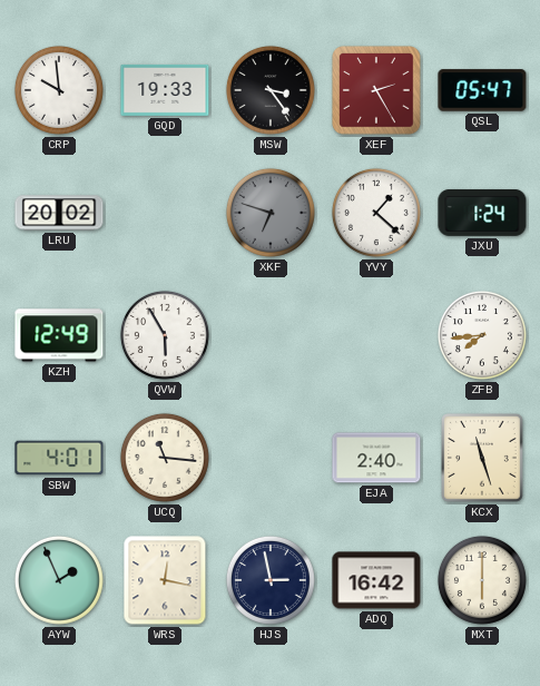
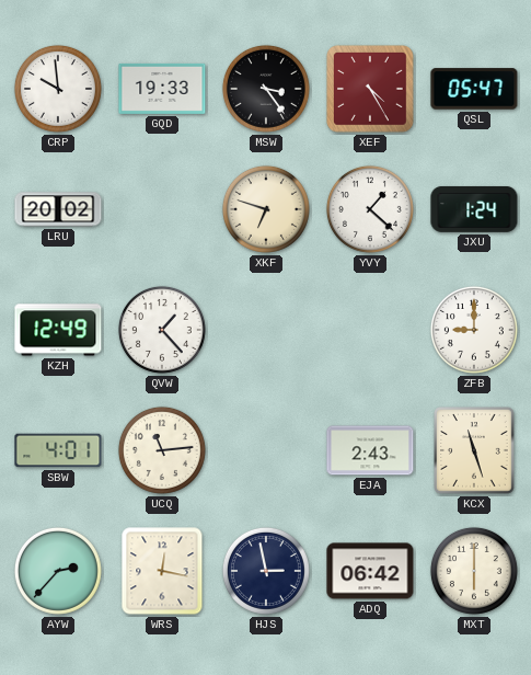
XEF: 2:25 -> 4:25
XKF dial: grey -> cream
QVW: 5:55 -> 1:23
ZFB: 7:44 -> 9:00
UCQ: 11:16 -> 11:14
EJA: 2:40 -> 2:43
AYW: 1:56 -> 2:37
ADQ: 16:42 -> 06:42
